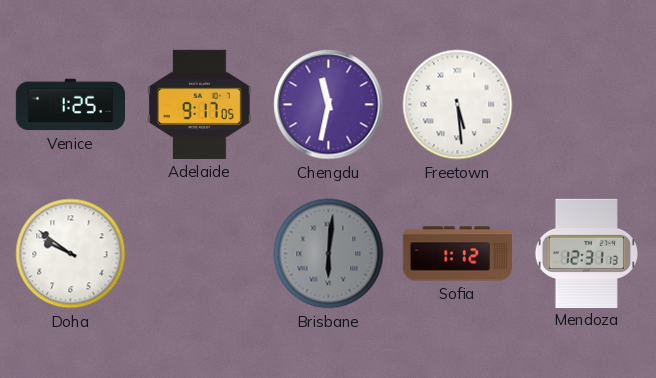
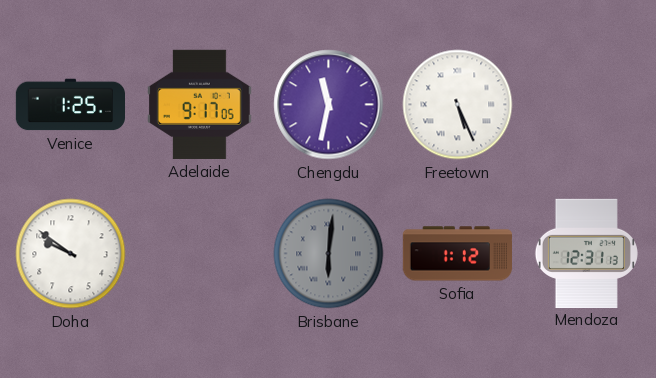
Freetown: 5:29 -> 5:26
